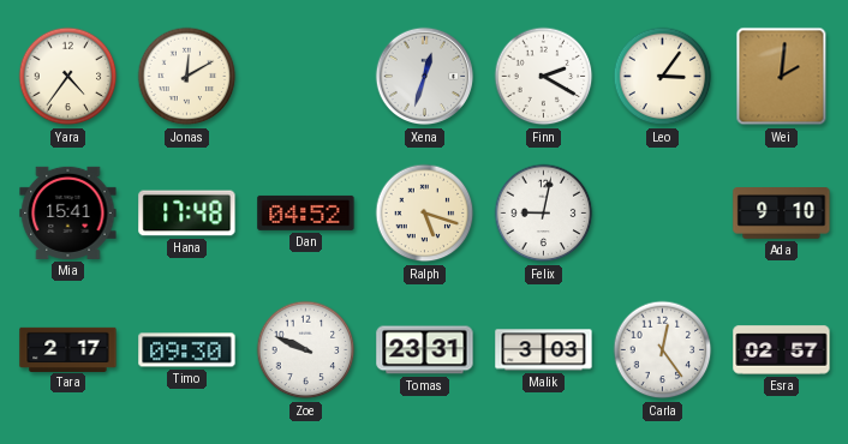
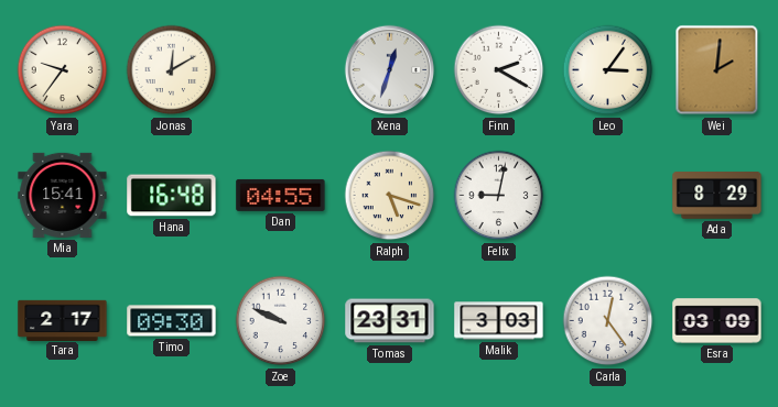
Yara: 4:36 -> 9:36
Hana: 17:48 -> 16:48
Dan: 04:52 -> 04:55
Ada: 9:10 -> 8:29
Esra: 02:57 -> 03:09
